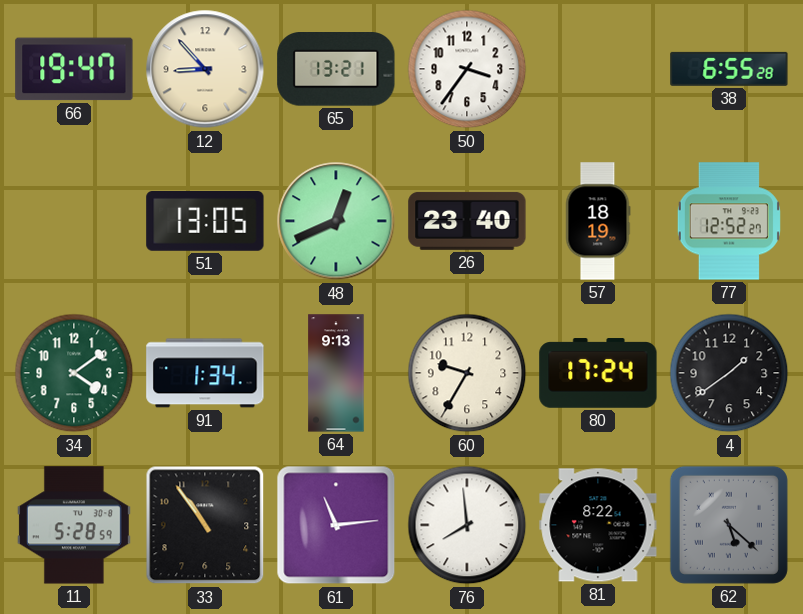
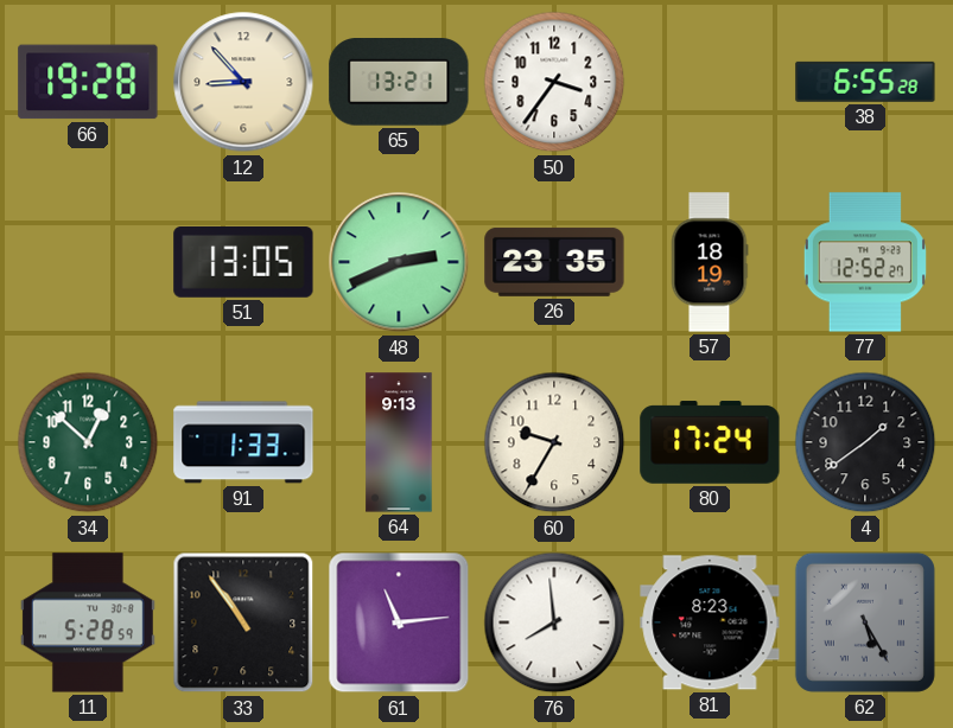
66: 19:47 -> 19:28
48: 12:41 -> 2:41
26: 23:40 -> 23:35
34: 4:09 -> 12:52
91: 1:34 -> 1:33
81: 8:22 -> 8:23
62: 5:22 -> 5:25
